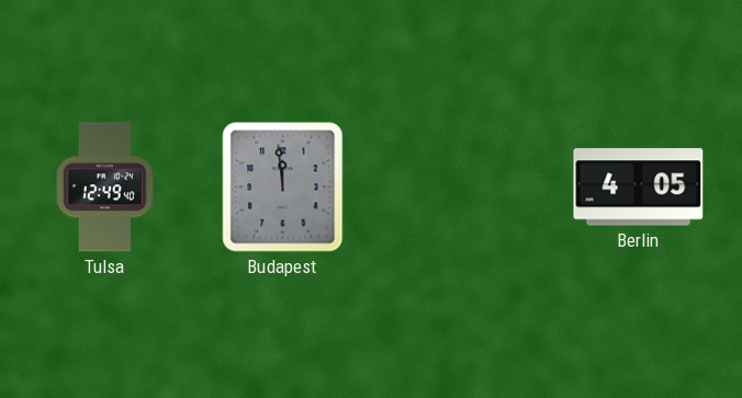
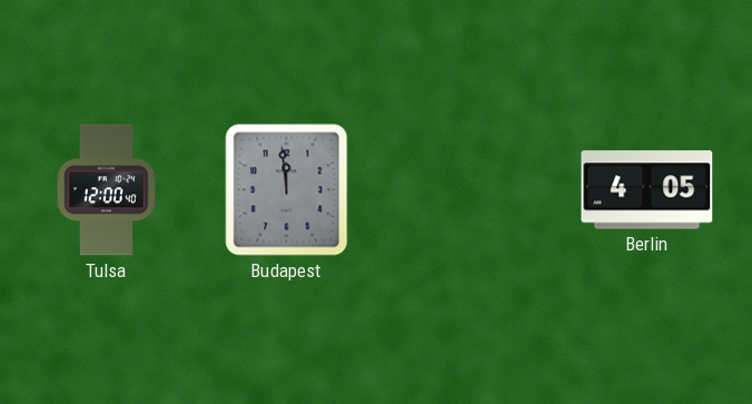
Tulsa: 12:49 -> 12:00
